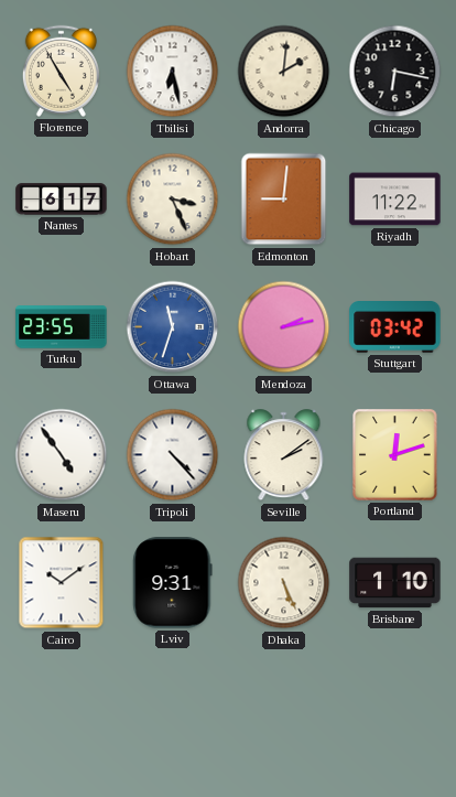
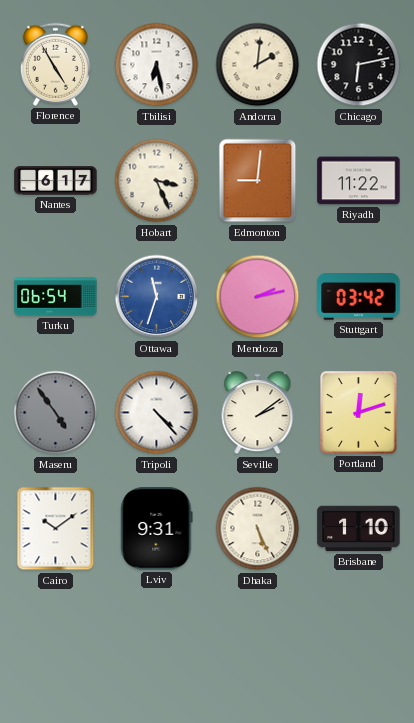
Chicago: 6:17 -> 6:13
Turku: 23:55 -> 06:54
Maseru dial: white -> grey
